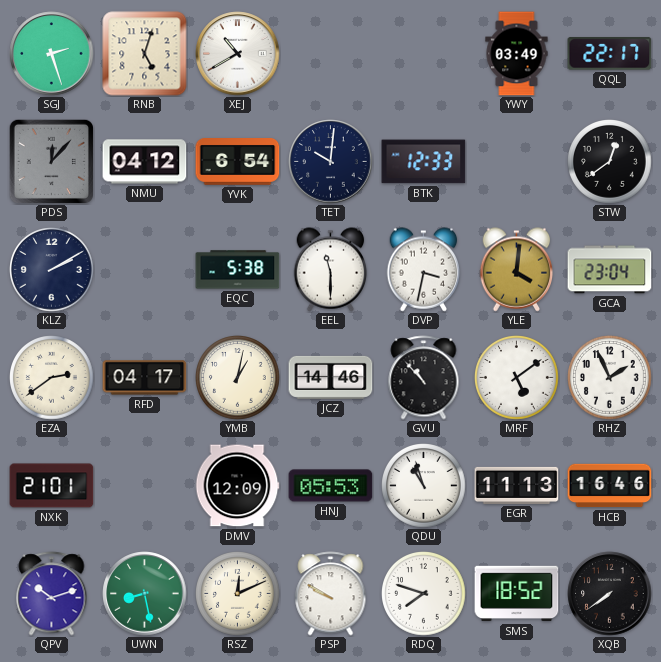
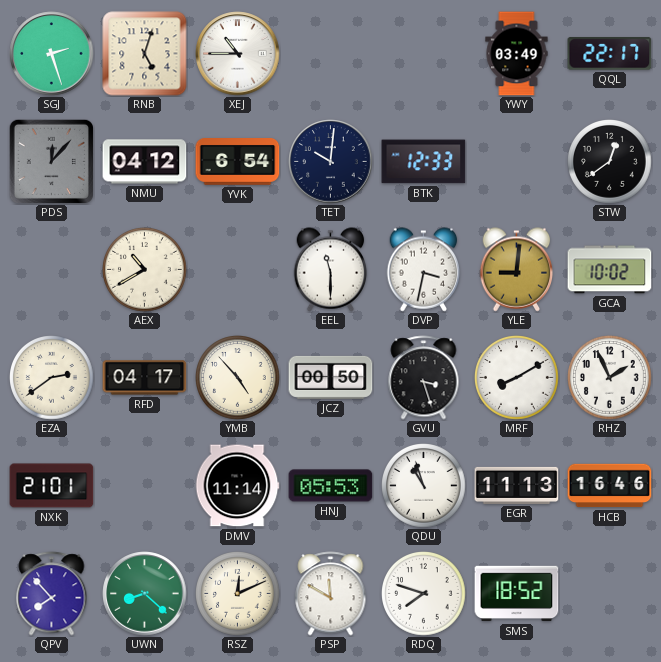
XEJ: 10:40 -> 10:45
KLZ: 2:10 -> none
AEX: none -> 10:40
EQC: 5:38 -> none
YLE: 4:01 -> 9:01
GCA: 23:04 -> 10:02
YMB: 1:02 -> 4:53
JCZ: 14:46 -> 00:50
GVU: 10:53 -> 3:27
MRF: 5:09 -> 8:10
DMV: 12:09 -> 11:14
QPV: 10:12 -> 7:53
UWN: 8:28 -> 8:22
PSP: 9:50 -> 11:50
XQB: 7:39 -> none
